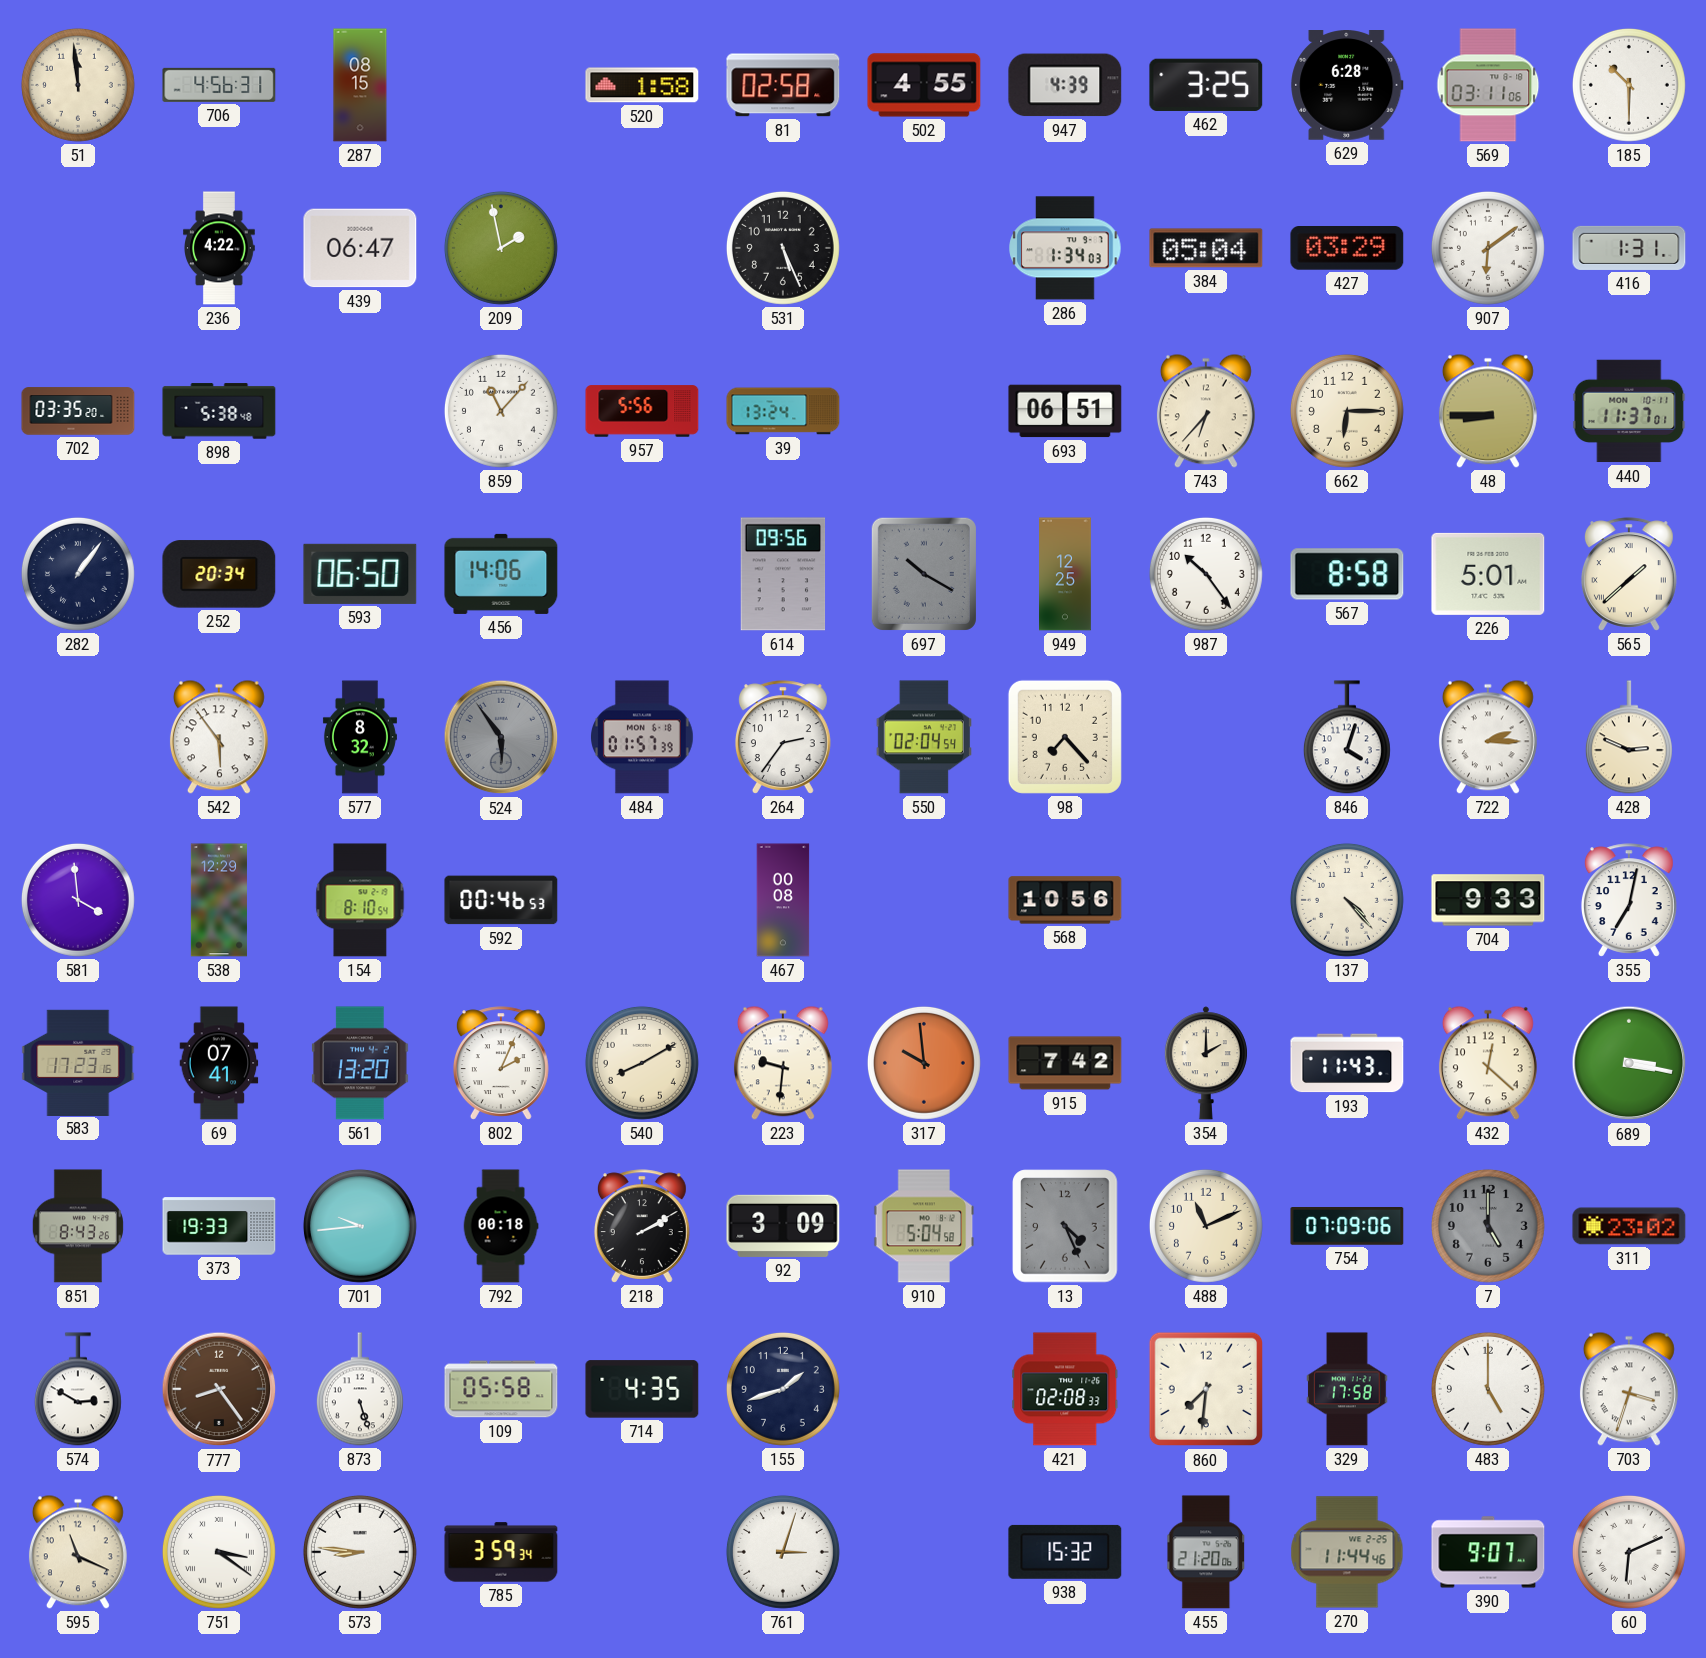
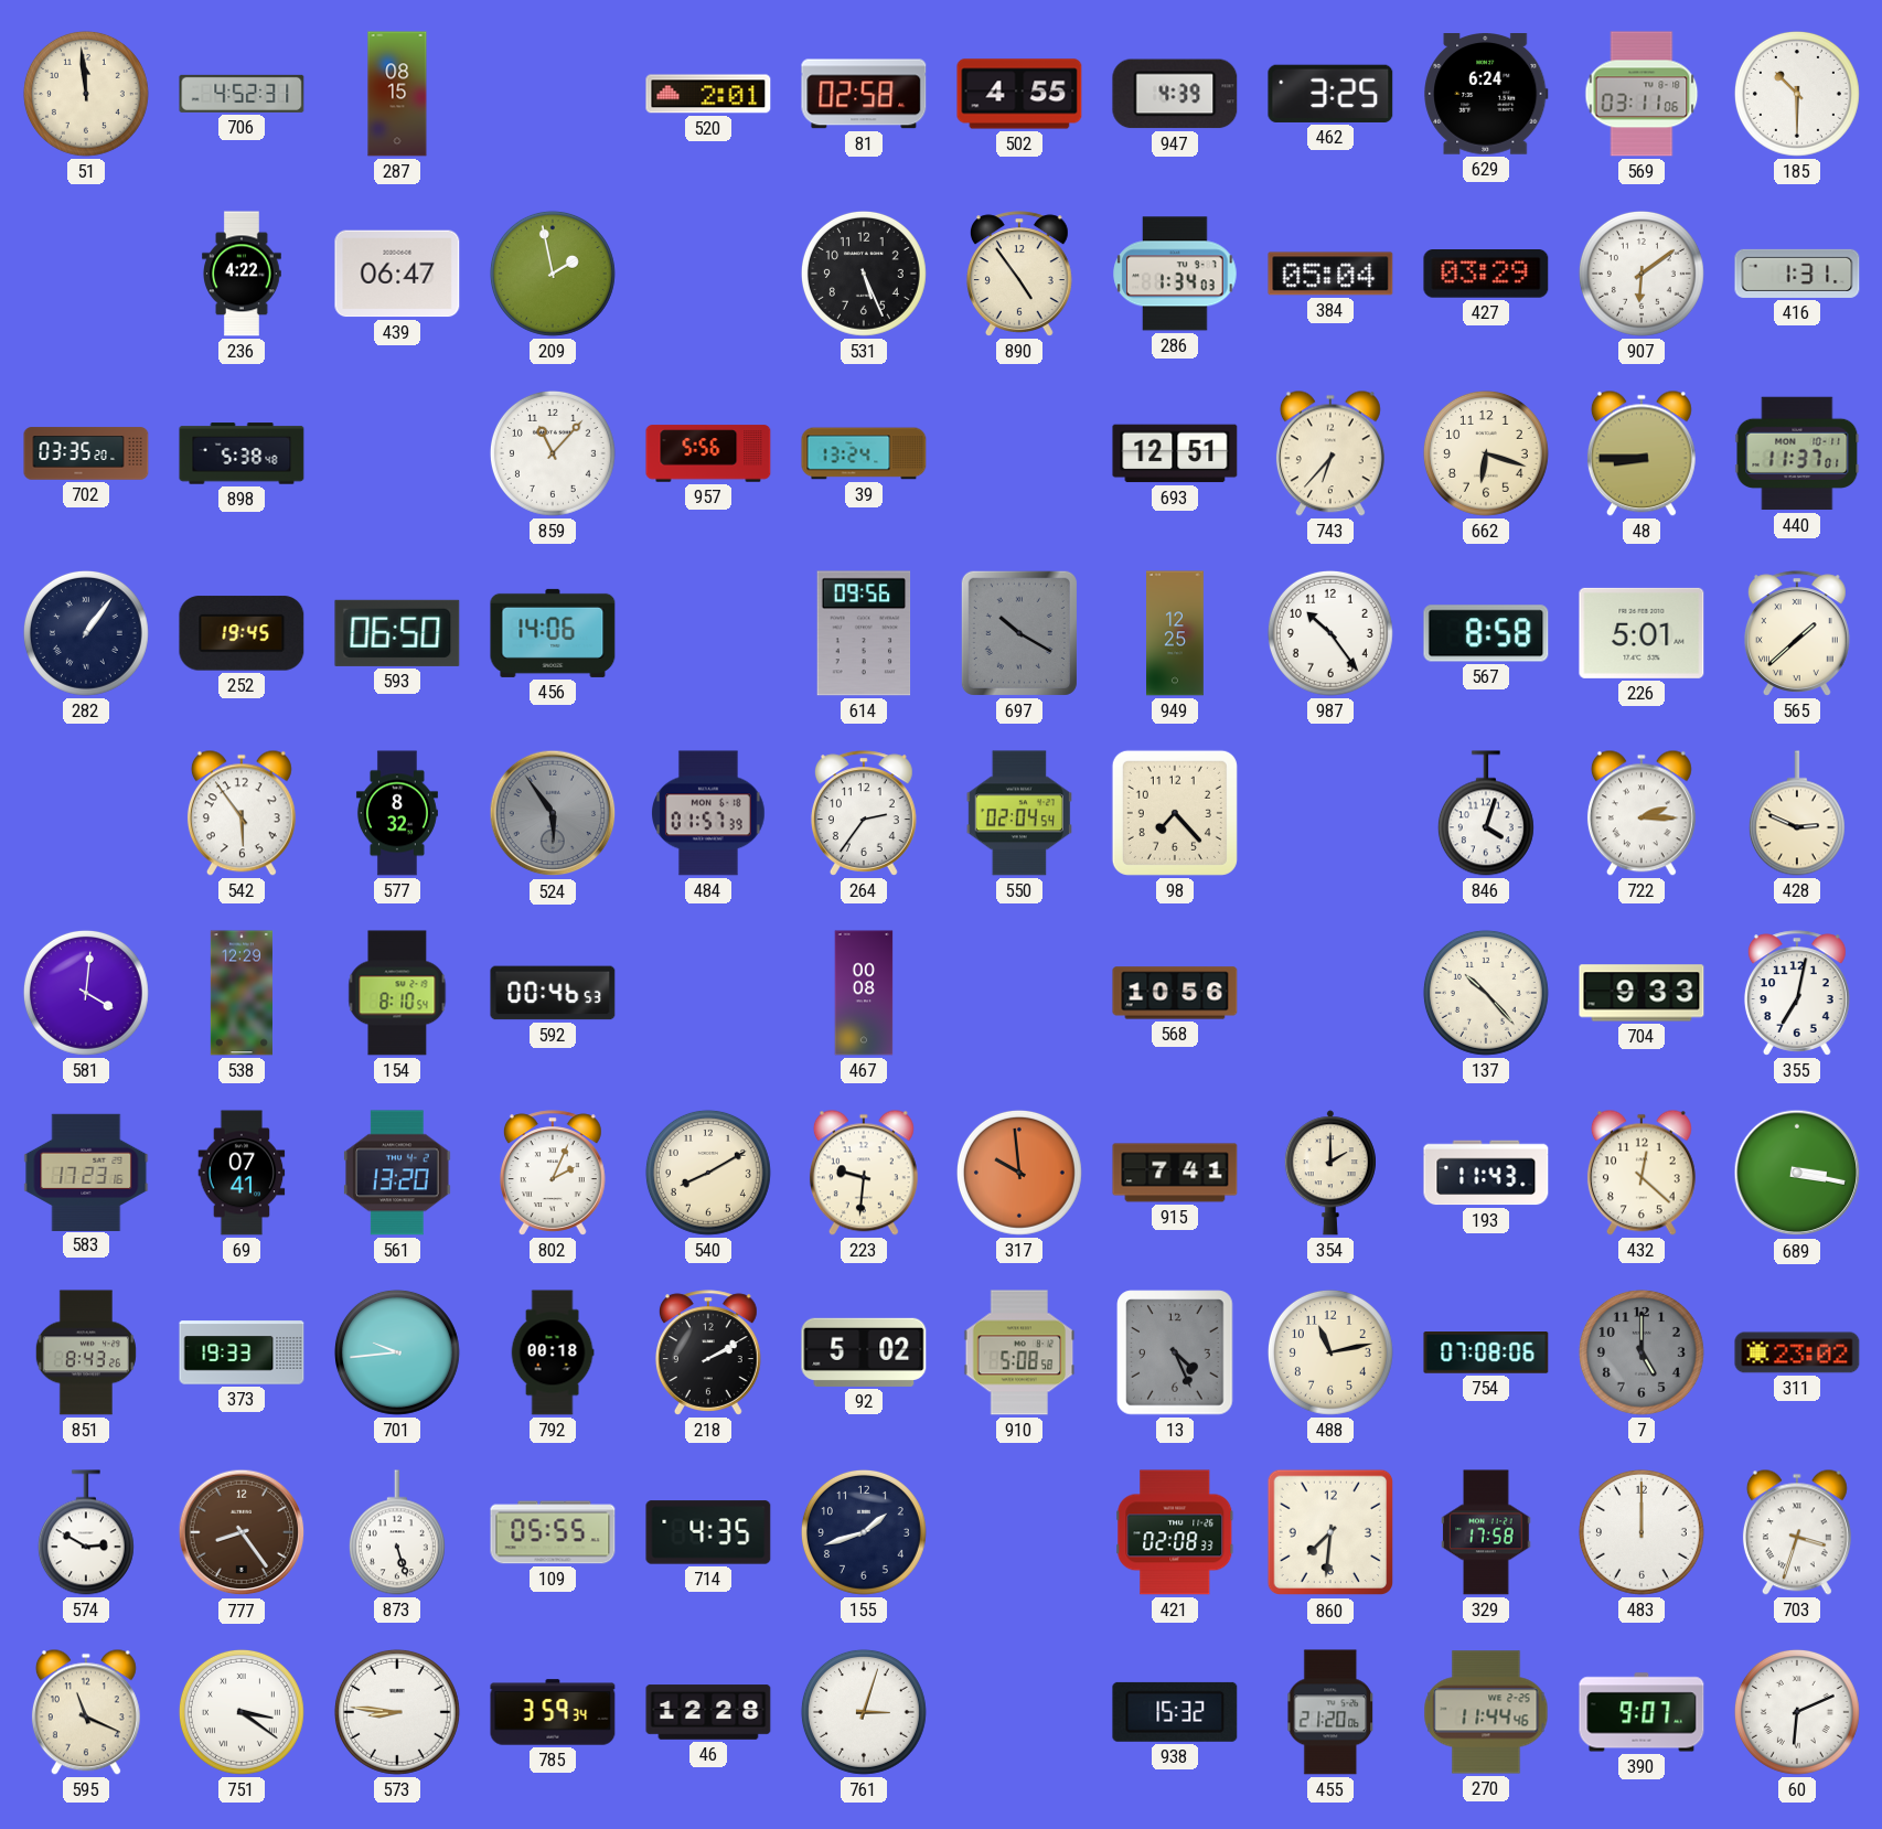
706: 4:56 -> 4:52
520: 1:58 -> 2:01
629: 6:28 -> 6:24
890: none -> 4:54
693: 06:51 -> 12:51
662: 6:15 -> 6:18
252: 20:34 -> 19:45
581: 3:59 -> 4:01
137: 4:23 -> 10:23
915: 7:42 -> 7:41
92: 3:09 -> 5:02
910: 5:04 -> 5:08
488: 11:11 -> 11:13
754: 07:09 -> 07:08
109: 05:58 -> 05:55
483: 5:00 -> 12:00
46: none -> 12:28
